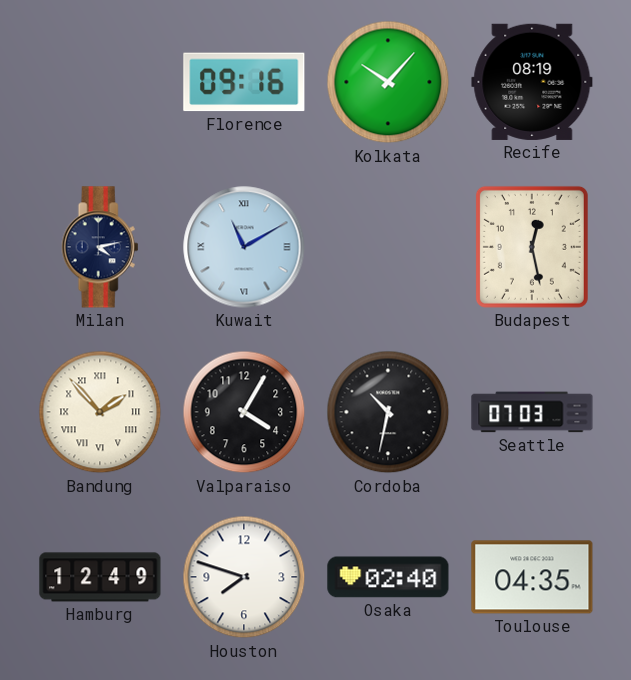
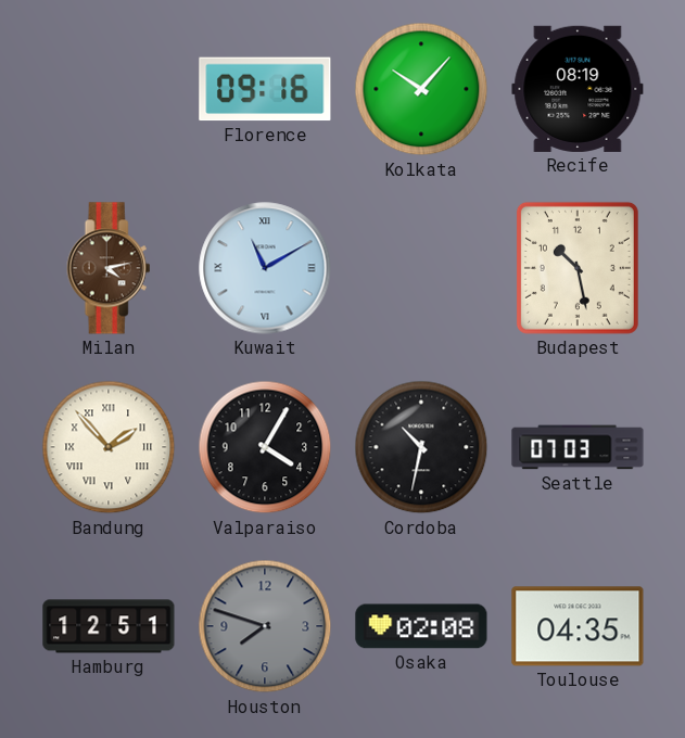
Milan dial: navy -> brown
Budapest: 12:28 -> 10:28
Hamburg: 12:49 -> 12:51
Houston dial: white -> grey
Osaka: 02:40 -> 02:08
